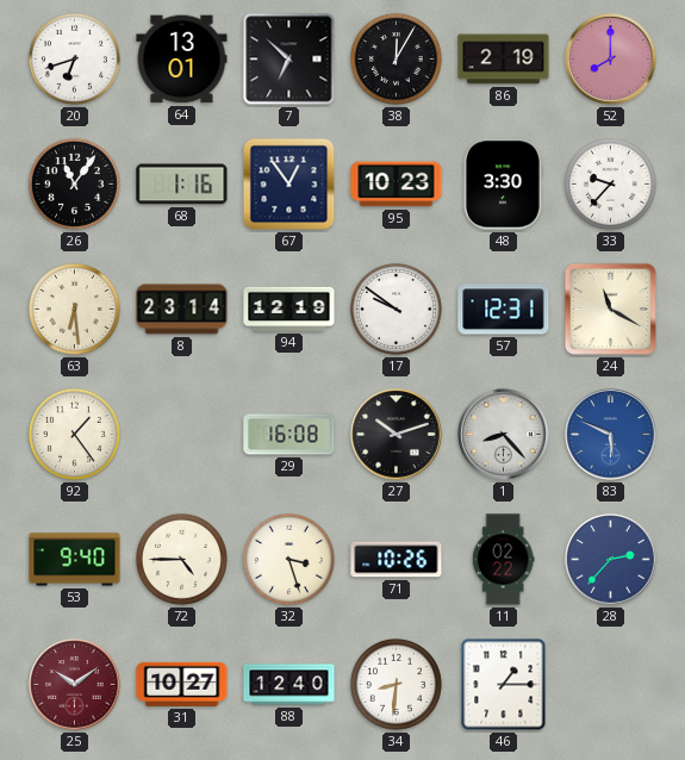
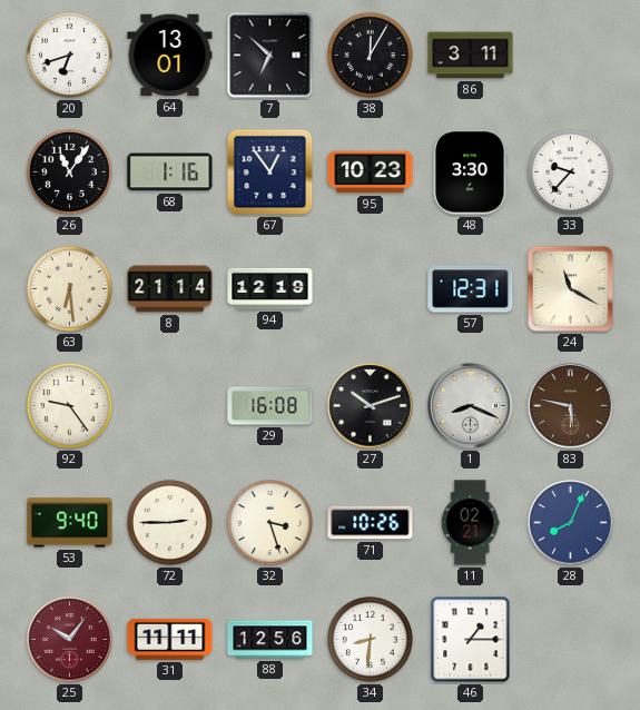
86: 2:19 -> 3:11
52: 8:00 -> none
8: 23:14 -> 21:14
17: 9:51 -> none
92: 1:24 -> 9:24
1: 8:23 -> 8:19
83: 5:49 -> 5:47
83 dial: blue -> brown
72: 4:45 -> 2:45
11: 02:22 -> 02:21
28: 2:37 -> 8:04
25: 10:09 -> 10:06
31: 10:27 -> 11:11
88: 12:40 -> 12:56
